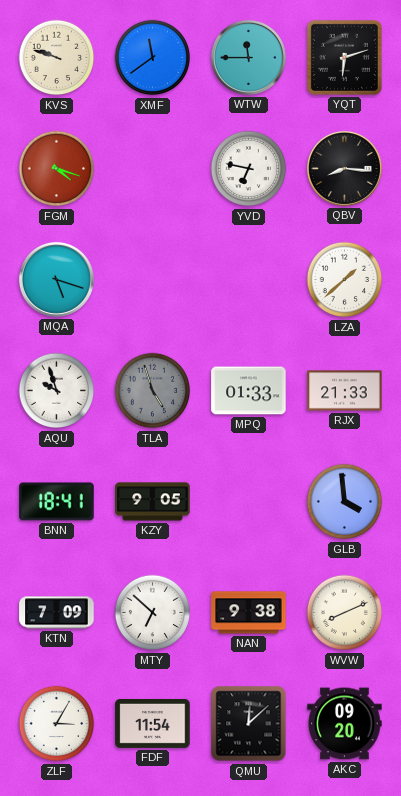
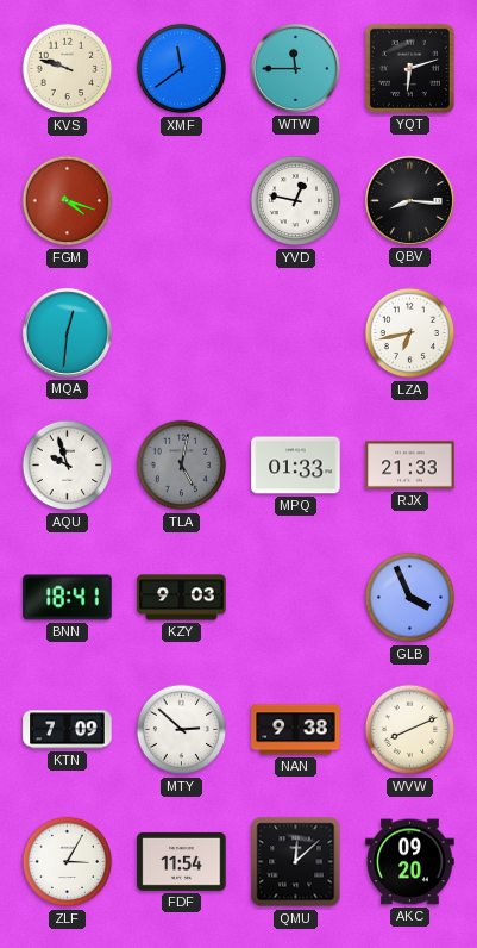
YVD: 6:47 -> 12:47
MQA: 5:18 -> 12:31
LZA: 1:38 -> 6:43
TLA: 4:57 -> 5:02
KZY: 9:05 -> 9:03
GLB: 3:59 -> 3:56
MTY: 6:52 -> 2:52
